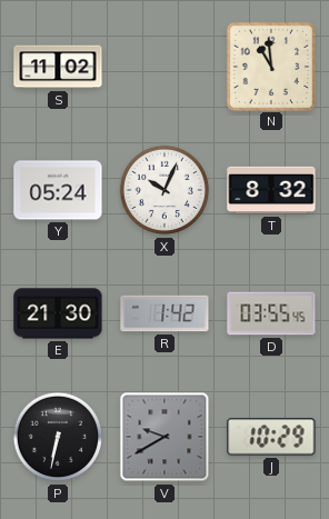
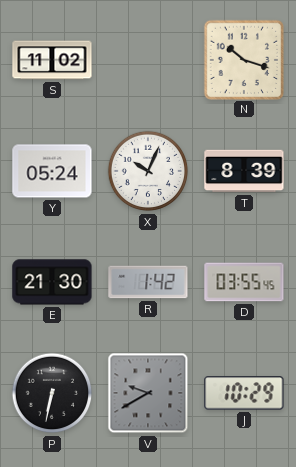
N: 10:59 -> 10:18
T: 8:32 -> 8:39
